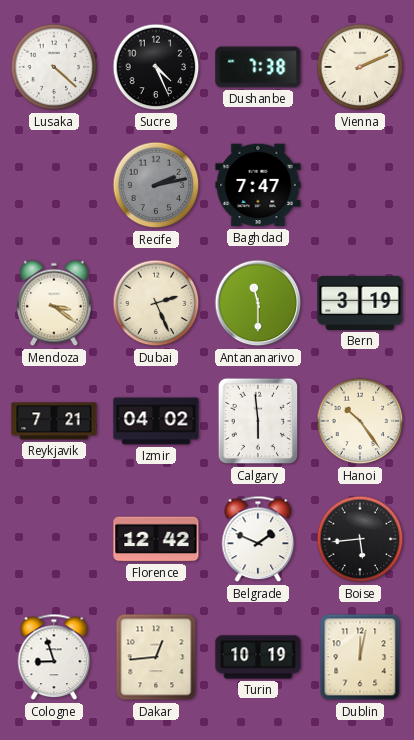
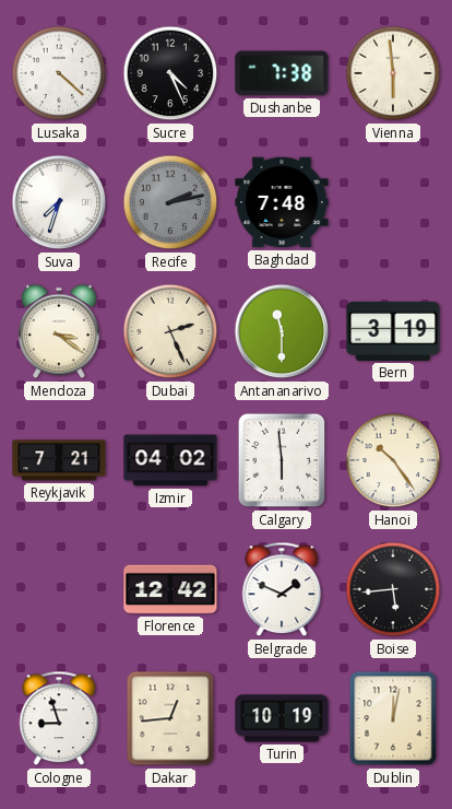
Vienna: 2:11 -> 5:59
Suva: none -> 7:33
Baghdad: 7:47 -> 7:48
